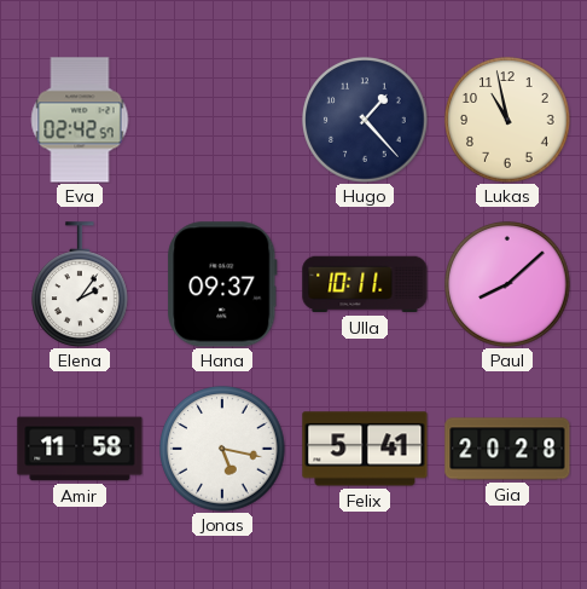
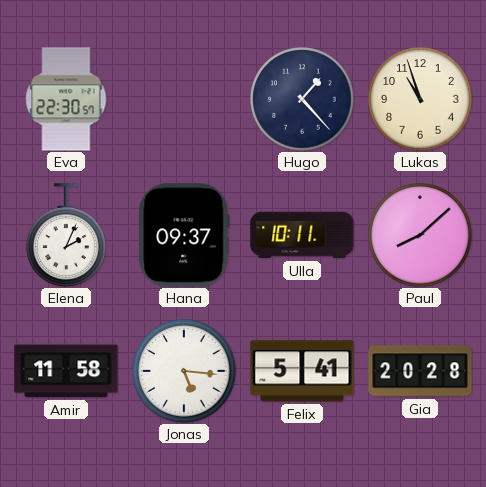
Eva: 02:42 -> 22:30
Lukas: 10:58 -> 10:57
Elena: 2:06 -> 2:04
Jonas: 5:17 -> 5:16
